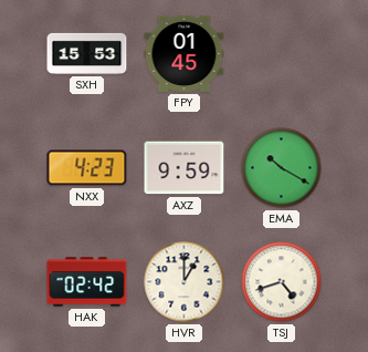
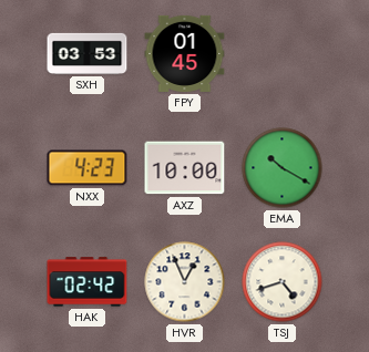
SXH: 15:53 -> 03:53
AXZ: 9:59 -> 10:00
HVR: 1:00 -> 12:56
